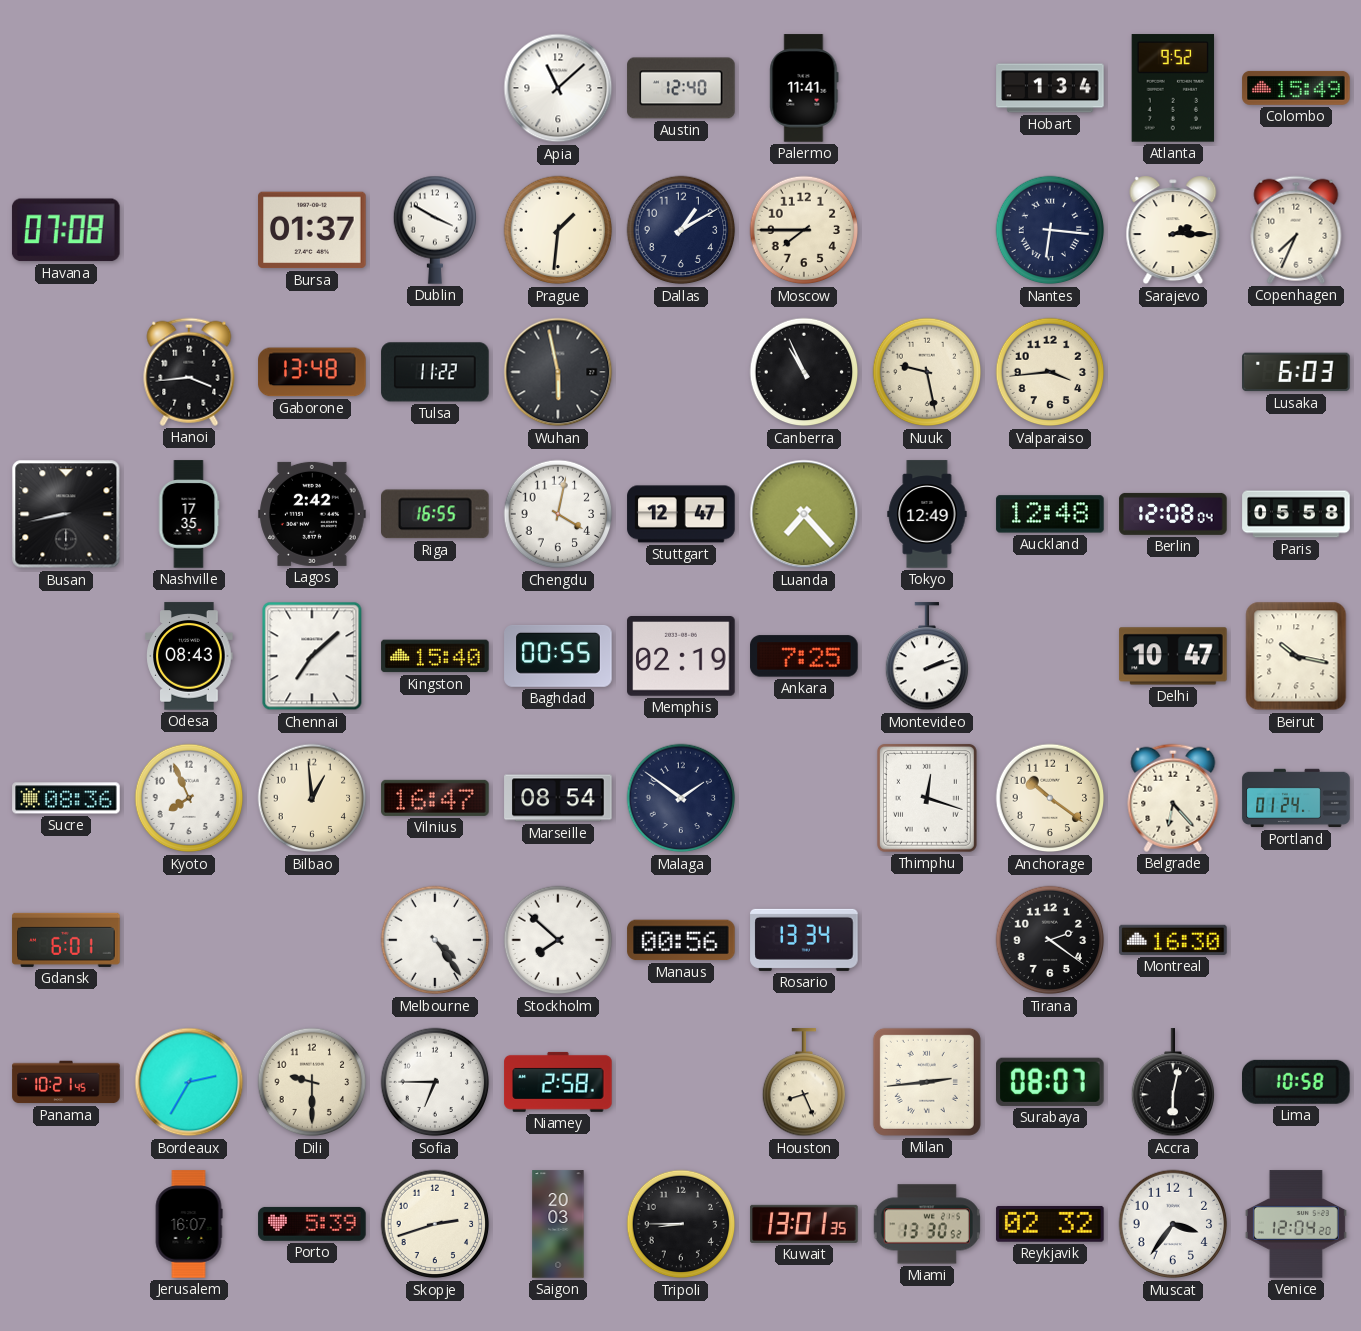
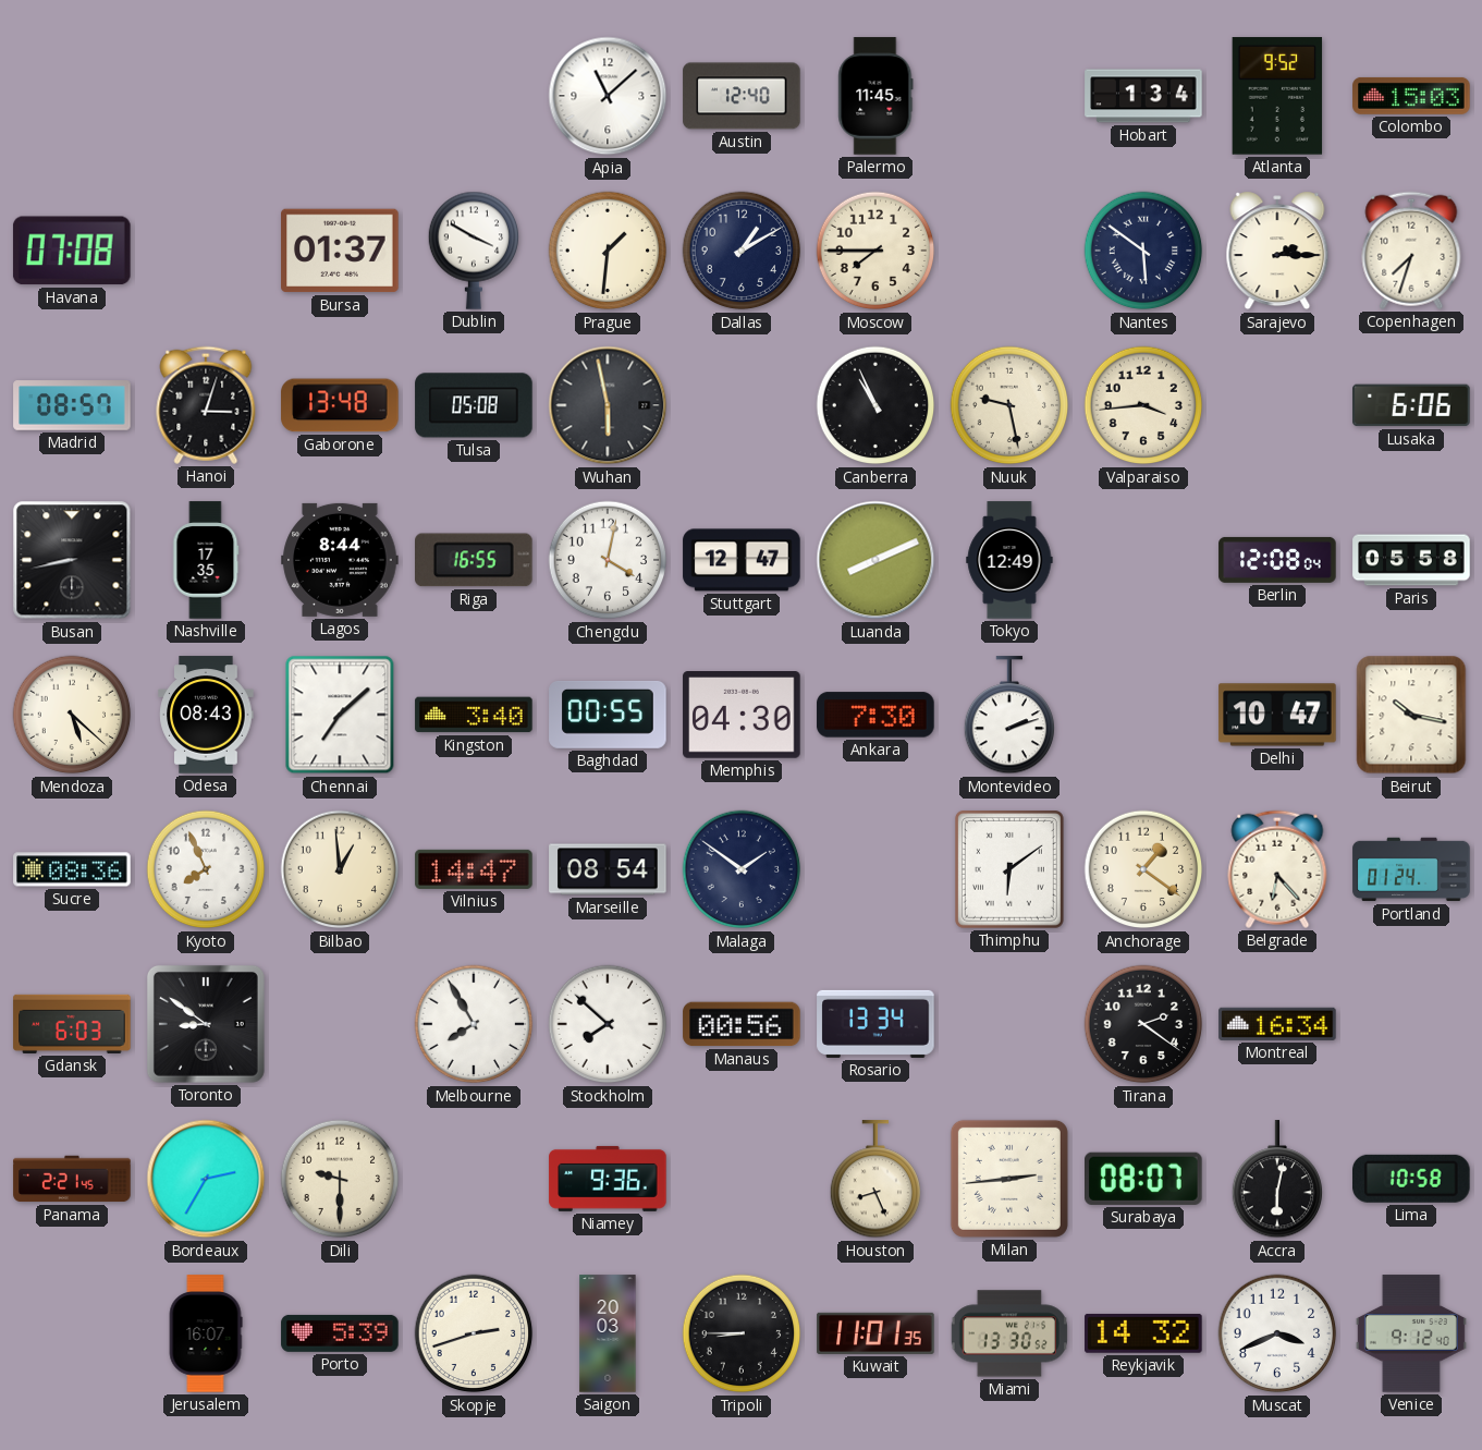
Palermo: 11:41 -> 11:45
Colombo: 15:49 -> 15:03
Nantes: 6:16 -> 5:51
Copenhagen: 7:34 -> 7:33
Madrid: none -> 08:57
Hanoi: 3:44 -> 3:03
Tulsa: 11:22 -> 05:08
Lusaka: 6:03 -> 6:06
Lagos: 2:42 -> 8:44
Luanda: 7:23 -> 8:11
Auckland: 12:48 -> none
Mendoza: none -> 5:22
Kingston: 15:40 -> 3:40
Memphis: 02:19 -> 04:30
Ankara: 7:25 -> 7:30
Vilnius: 16:47 -> 14:47
Thimphu: 12:18 -> 6:09
Anchorage: 10:21 -> 1:21
Gdansk: 6:01 -> 6:03
Toronto: none -> 8:51
Melbourne: 4:24 -> 7:55
Montreal: 16:30 -> 16:34
Panama: 10:21 -> 2:21
Sofia: 6:45 -> none
Niamey: 2:58 -> 9:36
Kuwait: 13:01 -> 11:01
Reykjavik: 02:32 -> 14:32
Muscat: 3:36 -> 3:41
Venice: 12:04 -> 9:12
